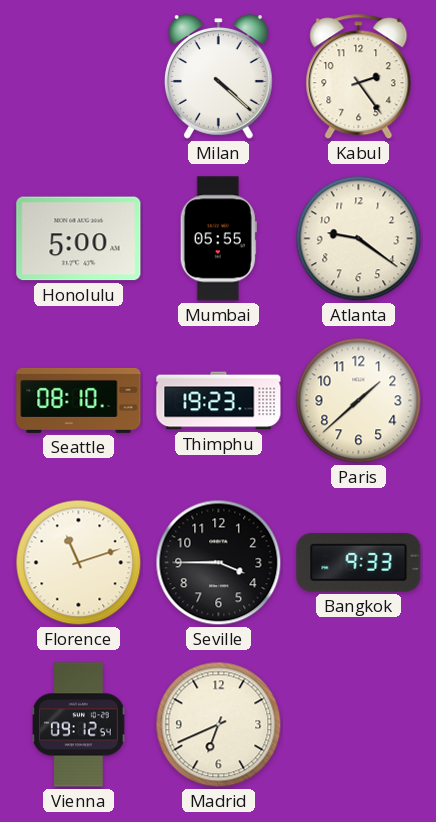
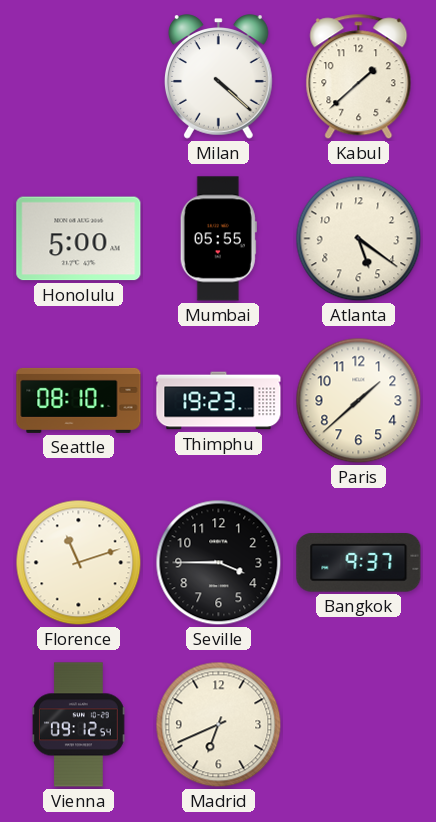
Kabul: 2:24 -> 1:38
Atlanta: 9:21 -> 5:21
Bangkok: 9:33 -> 9:37
